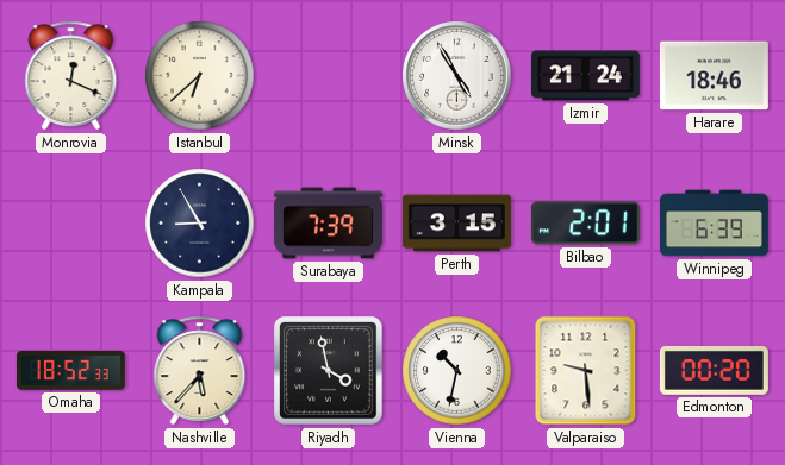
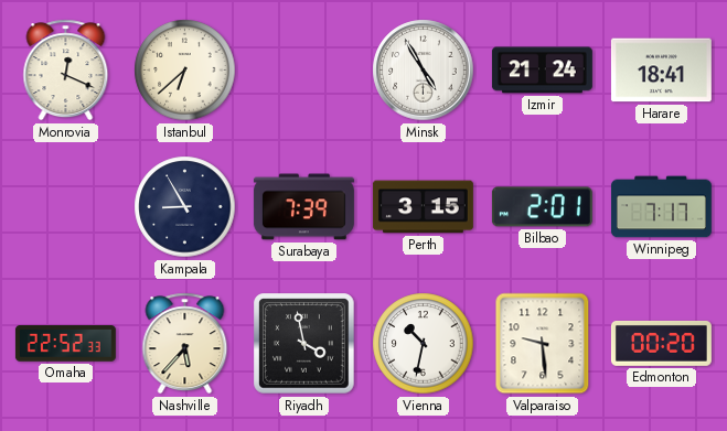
Harare: 18:46 -> 18:41
Winnipeg: 6:39 -> 7:17
Omaha: 18:52 -> 22:52
